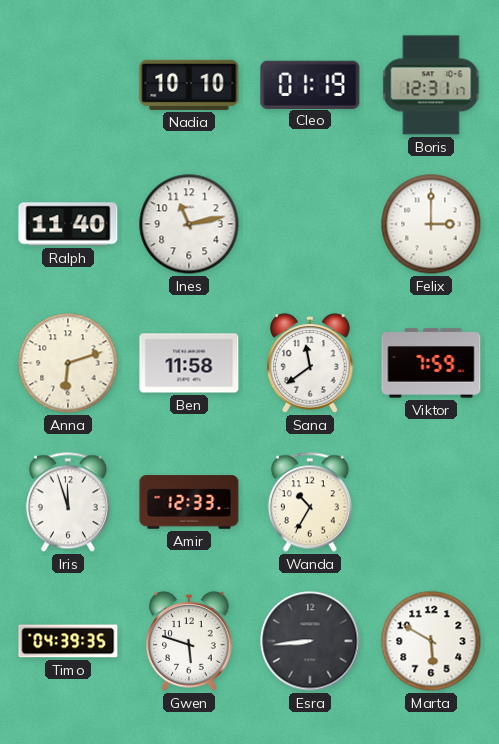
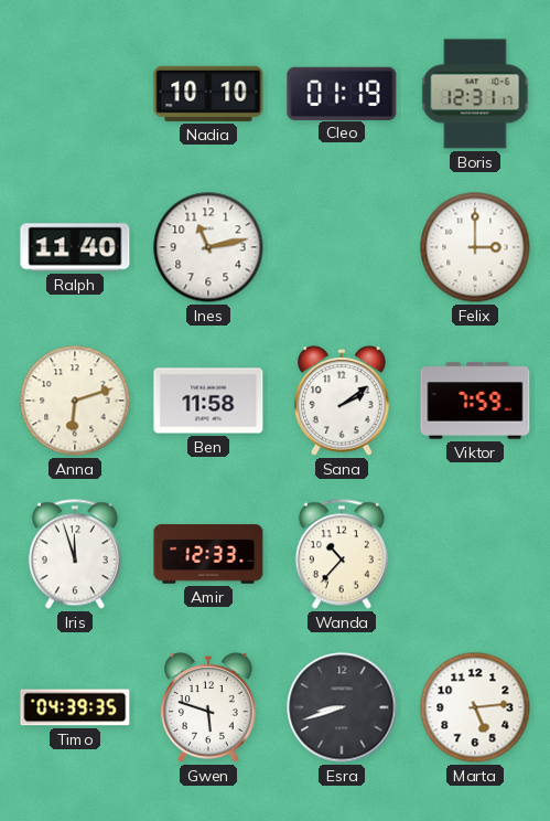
Sana: 11:39 -> 2:09
Wanda: 10:35 -> 10:37
Esra: 8:44 -> 8:42
Marta: 5:50 -> 5:14
